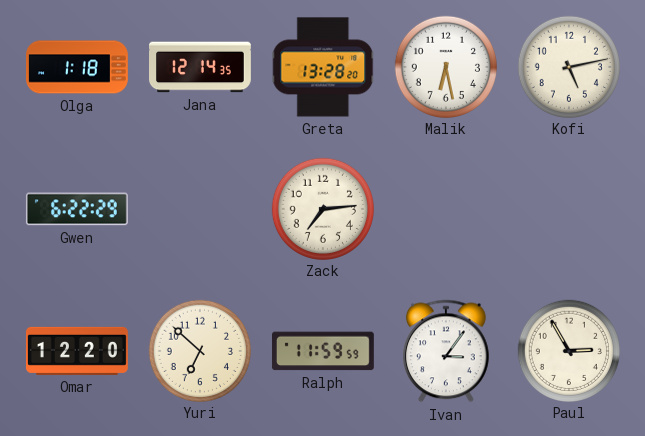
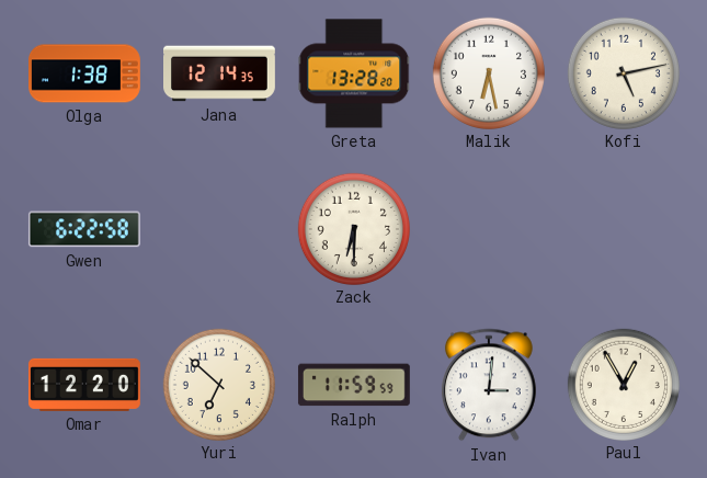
Olga: 1:18 -> 1:38
Gwen: 6:22:29 -> 6:22:58
Zack: 7:14 -> 6:30
Ivan: 3:06 -> 3:01
Paul: 2:55 -> 12:55
